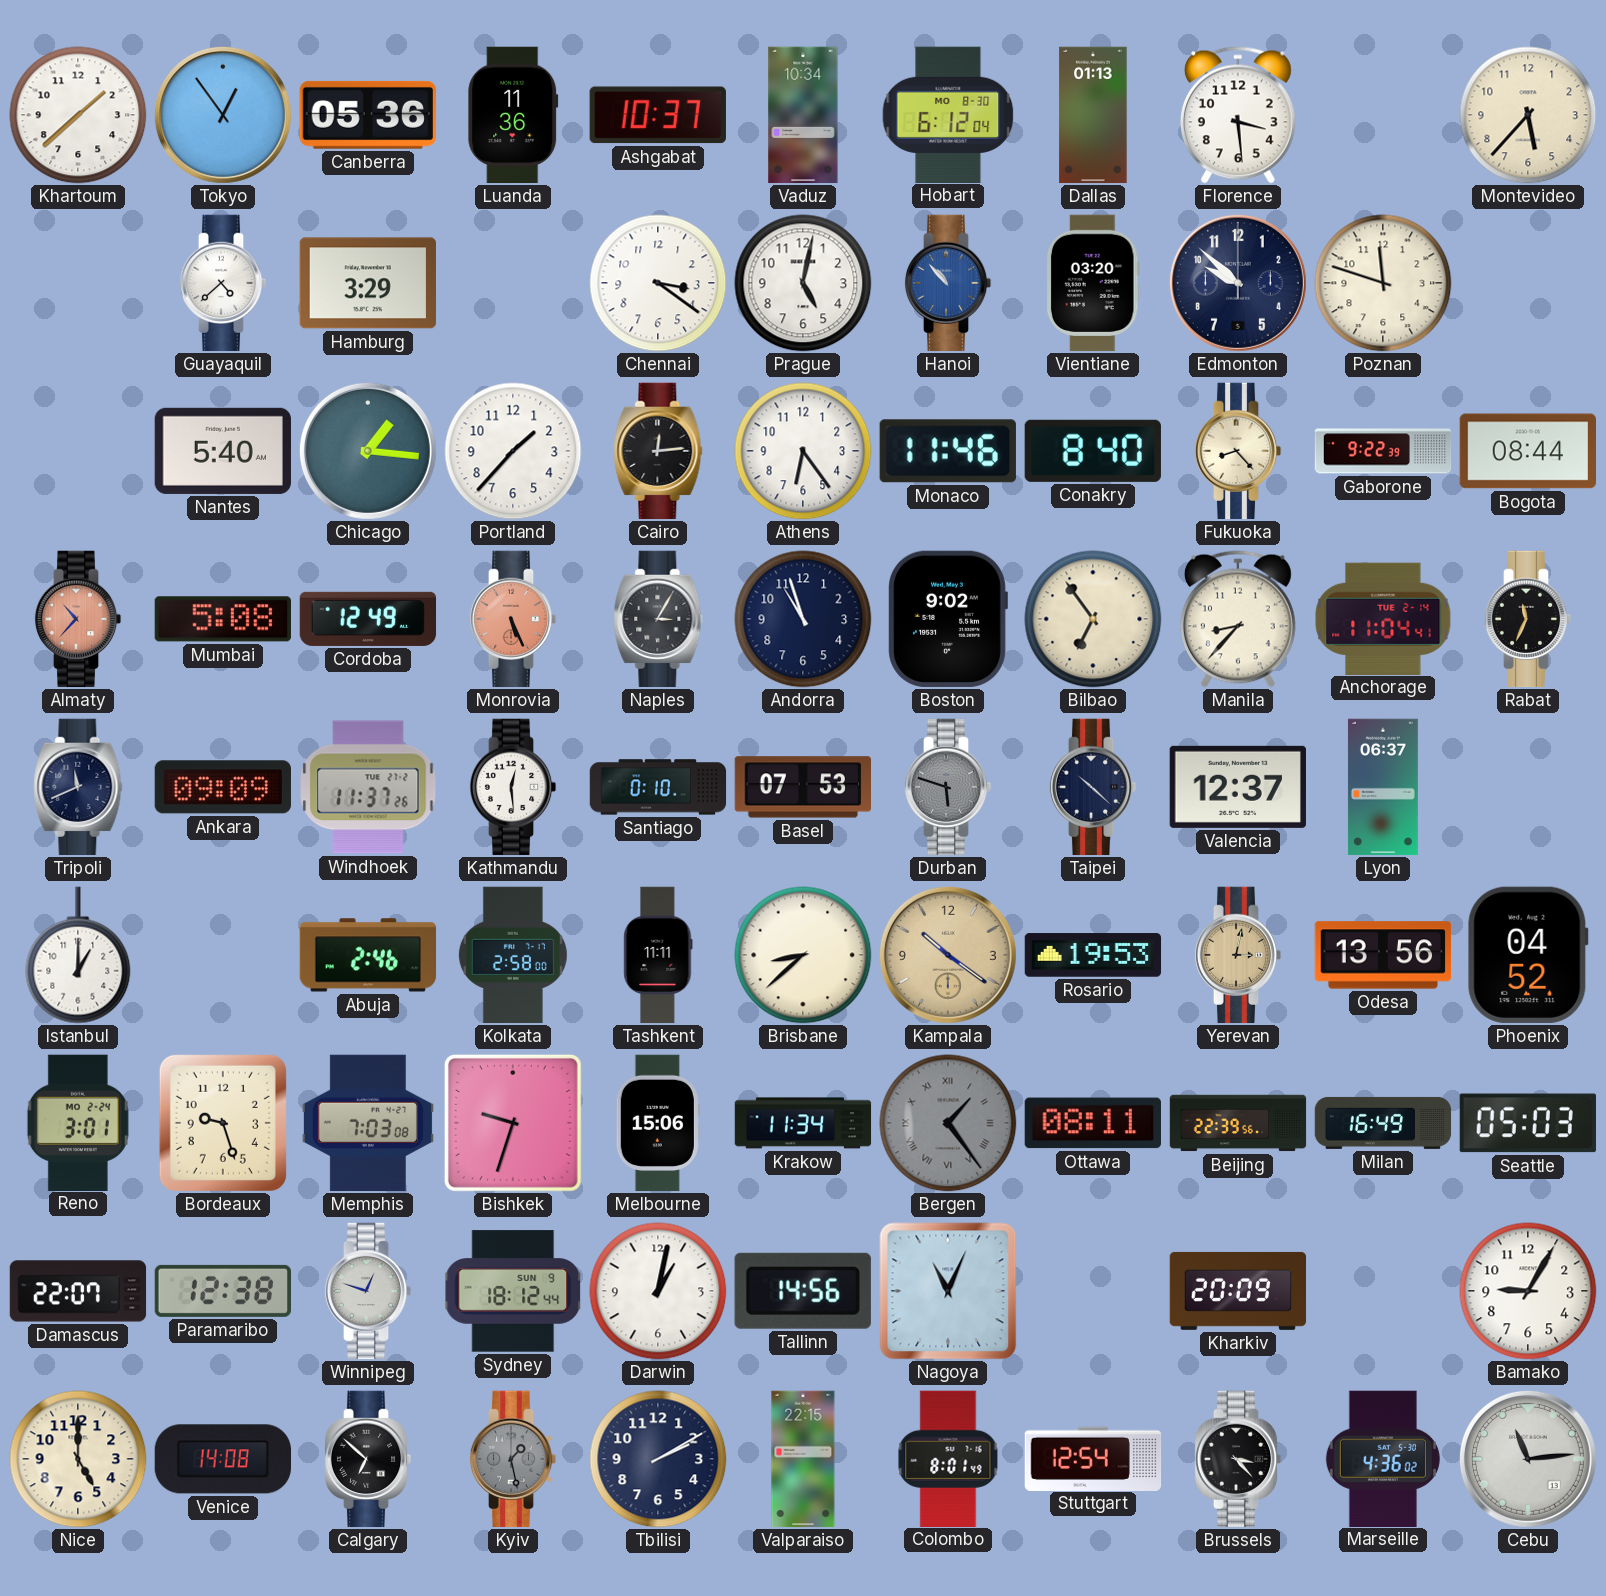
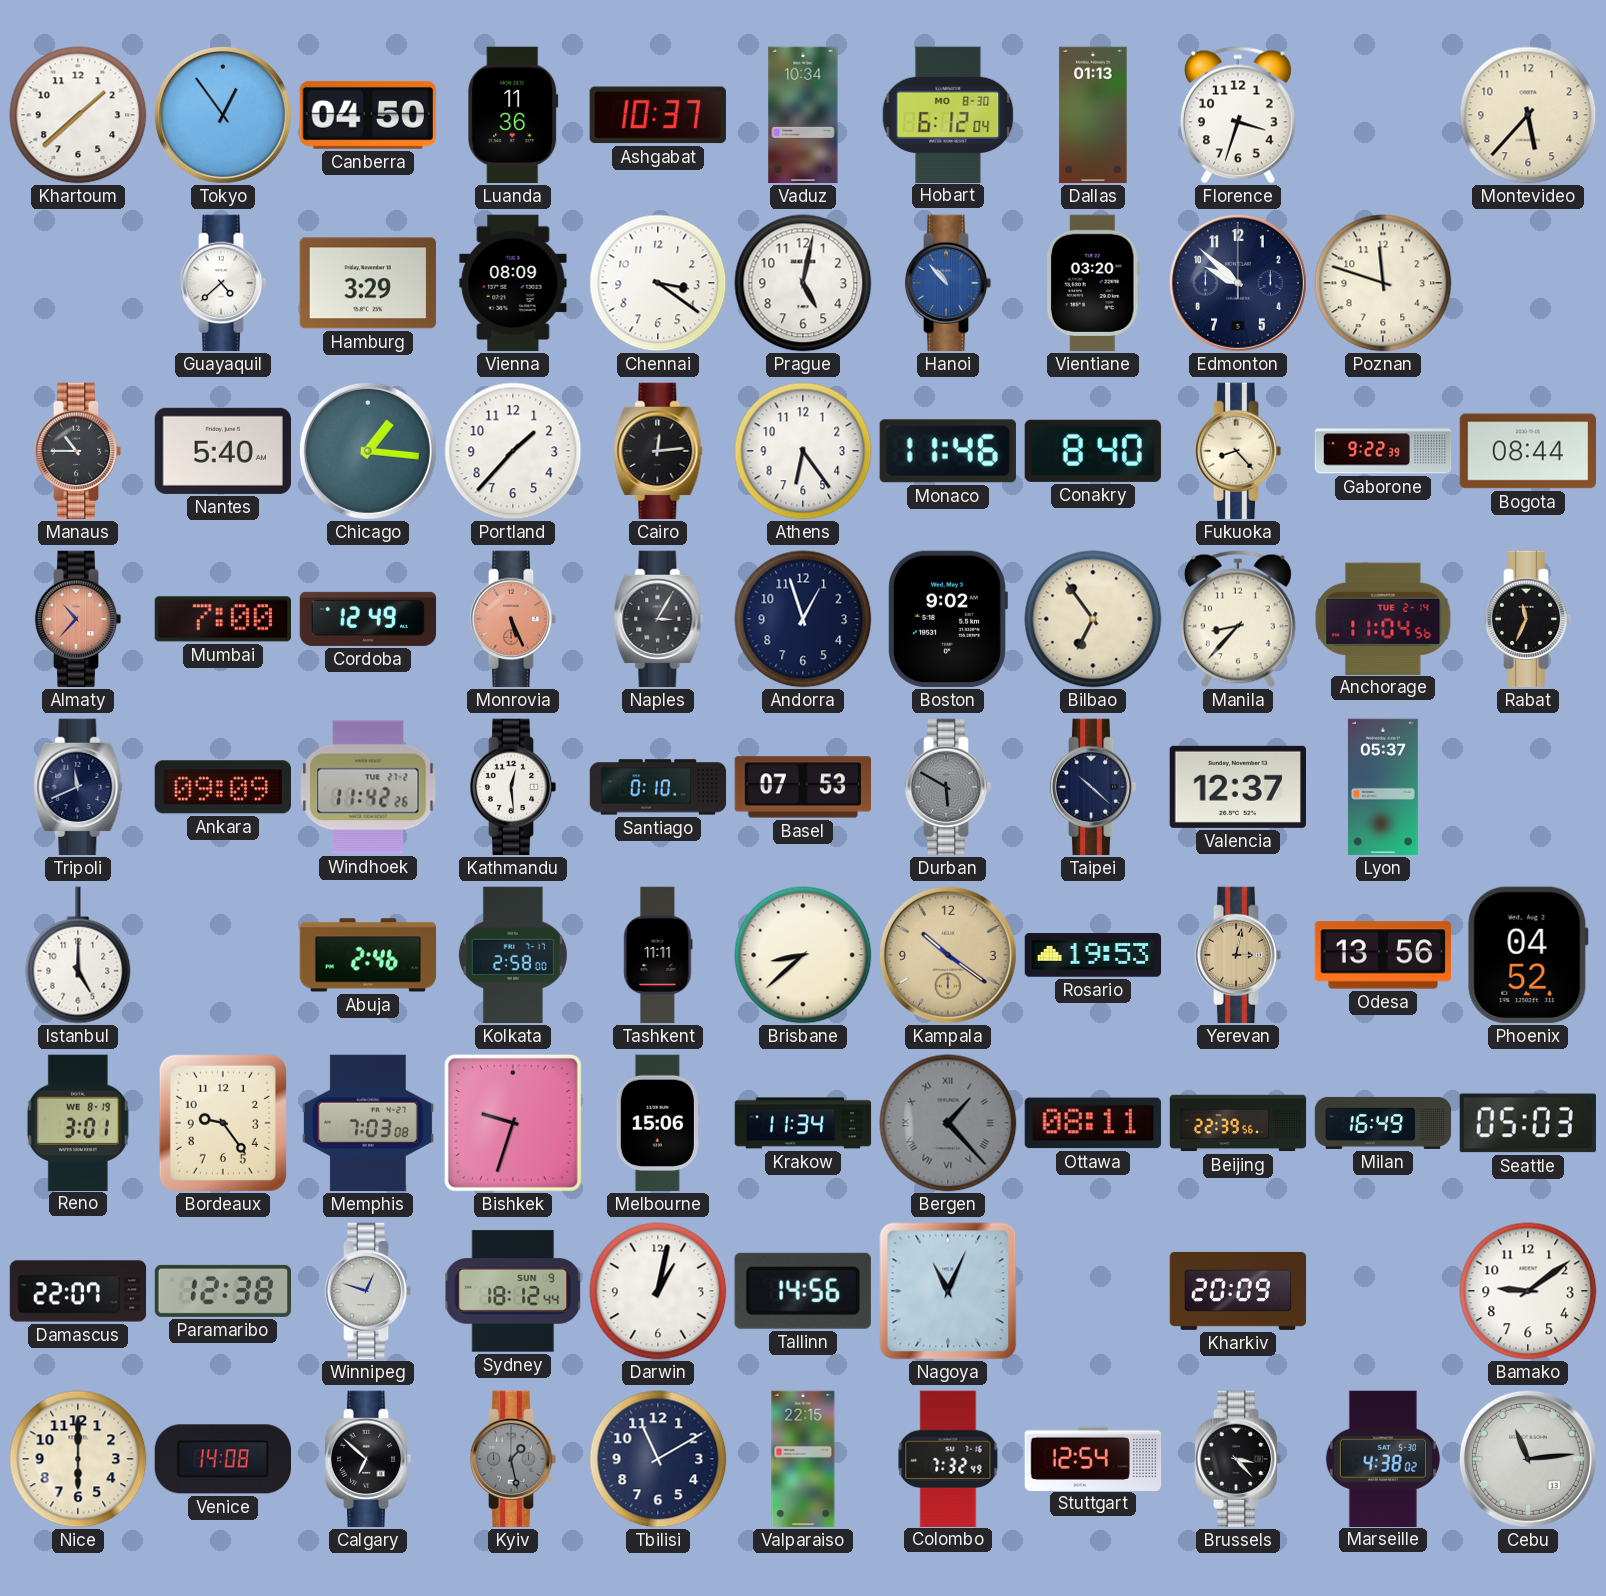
Canberra: 05:36 -> 04:50
Florence: 3:29 -> 3:33
Vienna: none -> 08:09
Manaus: none -> 10:45
Mumbai: 5:08 -> 7:00
Andorra: 10:57 -> 12:57
Anchorage: 11:04:41 -> 11:04:56
Windhoek: 11:37 -> 11:42
Durban: 5:48 -> 5:50
Lyon: 06:37 -> 05:37
Istanbul: 1:00 -> 5:00
Reno date: MO 2-24 -> WE 8-19
Bordeaux: 9:27 -> 9:24
Bergen: 1:24 -> 1:23
Bamako: 9:05 -> 9:09
Nice: 5:00 -> 6:00
Tbilisi: 2:10 -> 11:10
Colombo: 8:01 -> 7:32
Marseille: 4:36 -> 4:38
